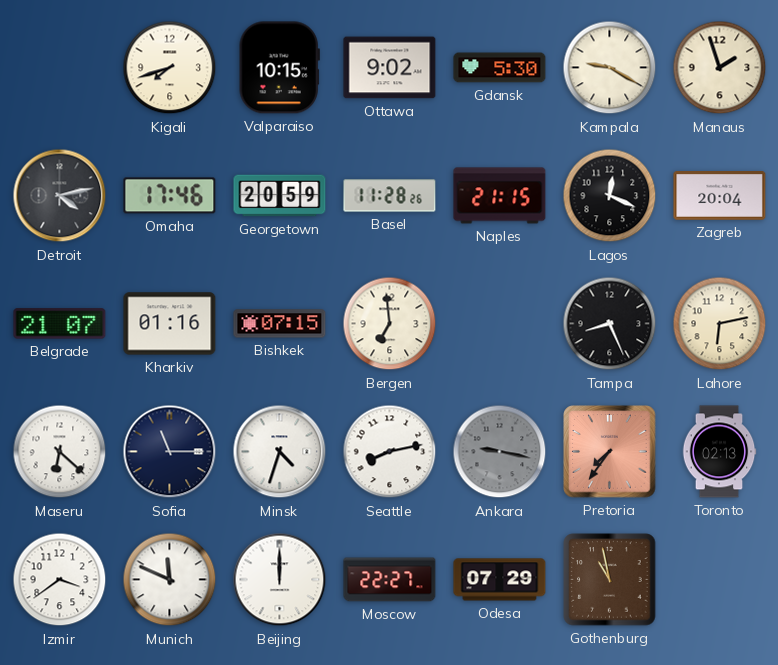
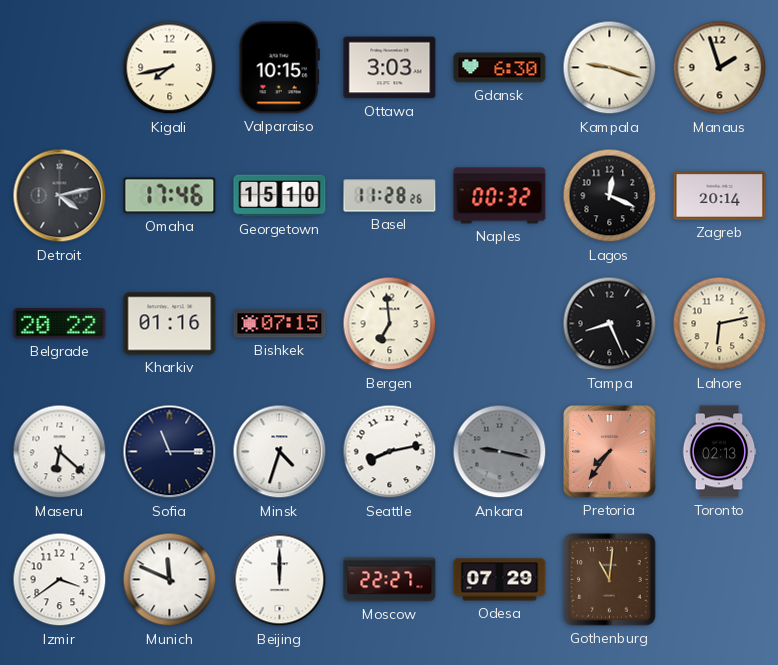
Kigali: 7:42 -> 7:43
Ottawa: 9:02 -> 3:03
Gdansk: 5:30 -> 6:30
Kampala: 9:20 -> 9:18
Georgetown: 20:59 -> 15:10
Naples: 21:15 -> 00:32
Zagreb: 20:04 -> 20:14
Belgrade: 21:07 -> 20:22
Gothenburg: 10:58 -> 11:01
